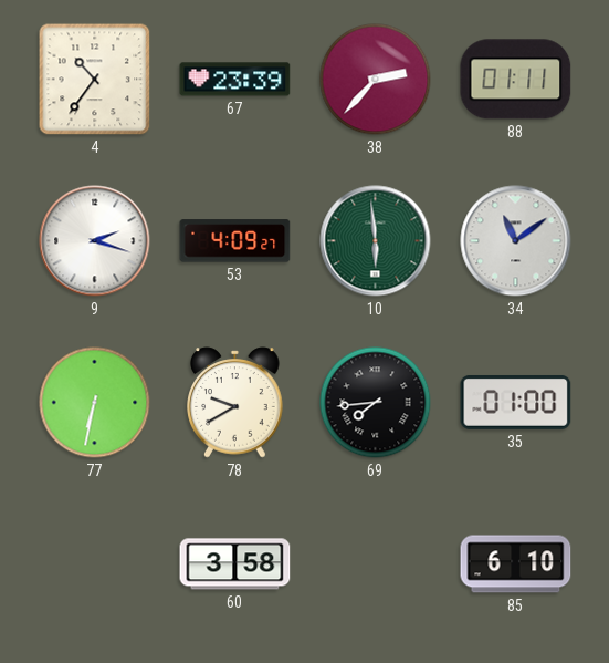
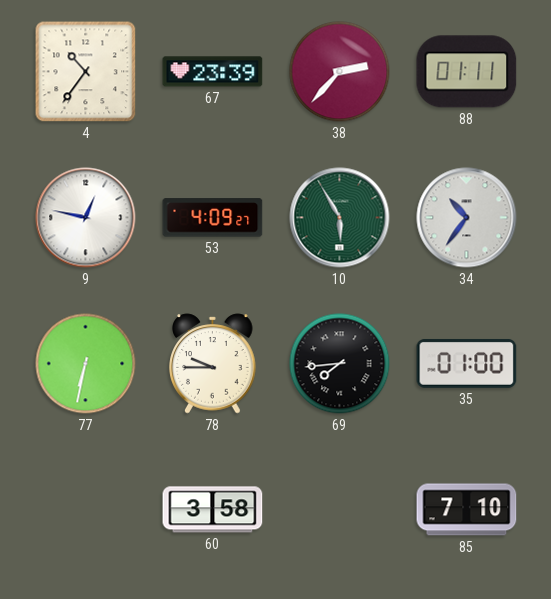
9: 2:18 -> 12:47
10: 5:59 -> 5:55
34: 11:09 -> 10:36
78: 9:40 -> 9:45
85: 6:10 -> 7:10
